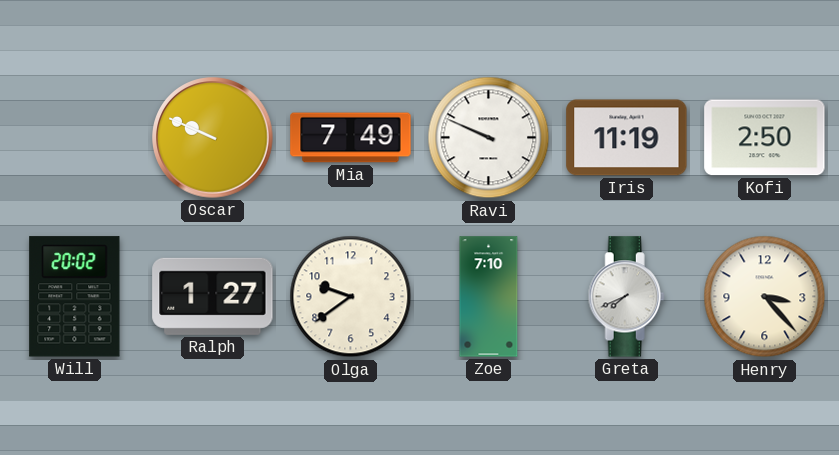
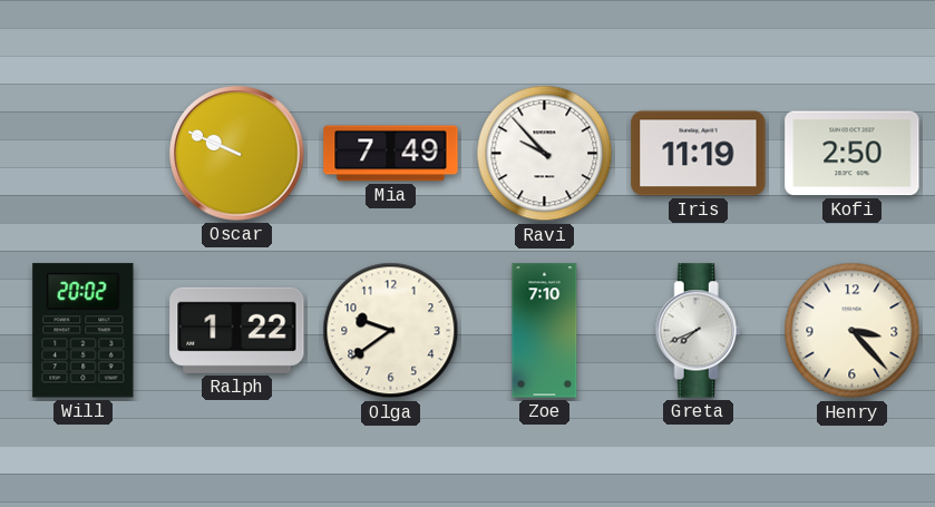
Ravi: 9:49 -> 9:53
Ralph: 1:27 -> 1:22
